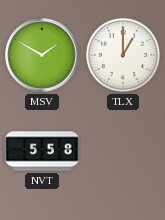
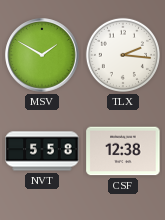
TLX: 1:00 -> 2:16
CSF: none -> 12:38
